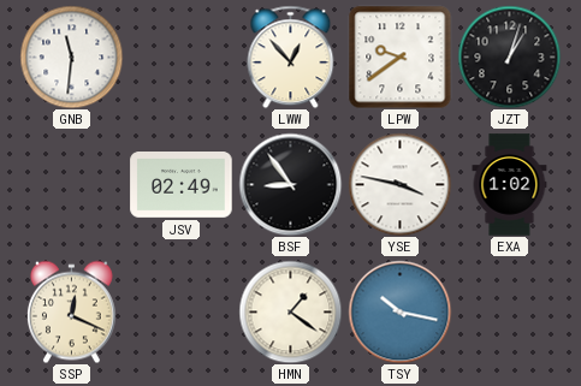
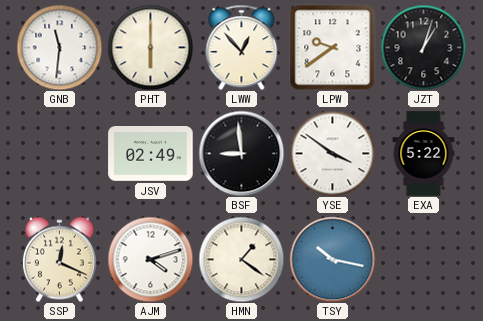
PHT: none -> 6:00
BSF: 8:54 -> 8:59
YSE: 3:47 -> 3:51
EXA: 1:02 -> 5:22
AJM: none -> 4:12
